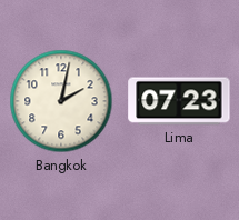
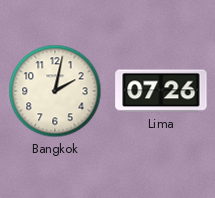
Lima: 07:23 -> 07:26
